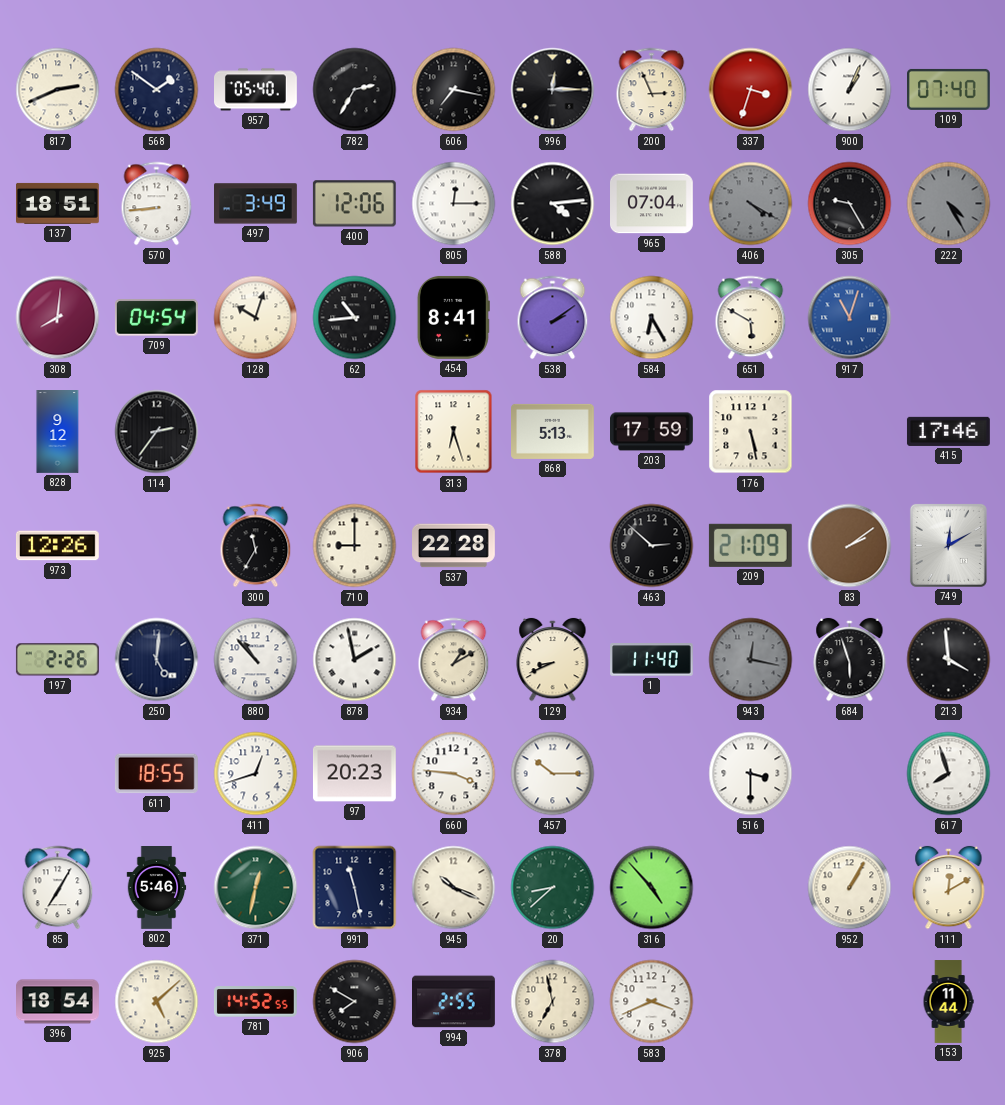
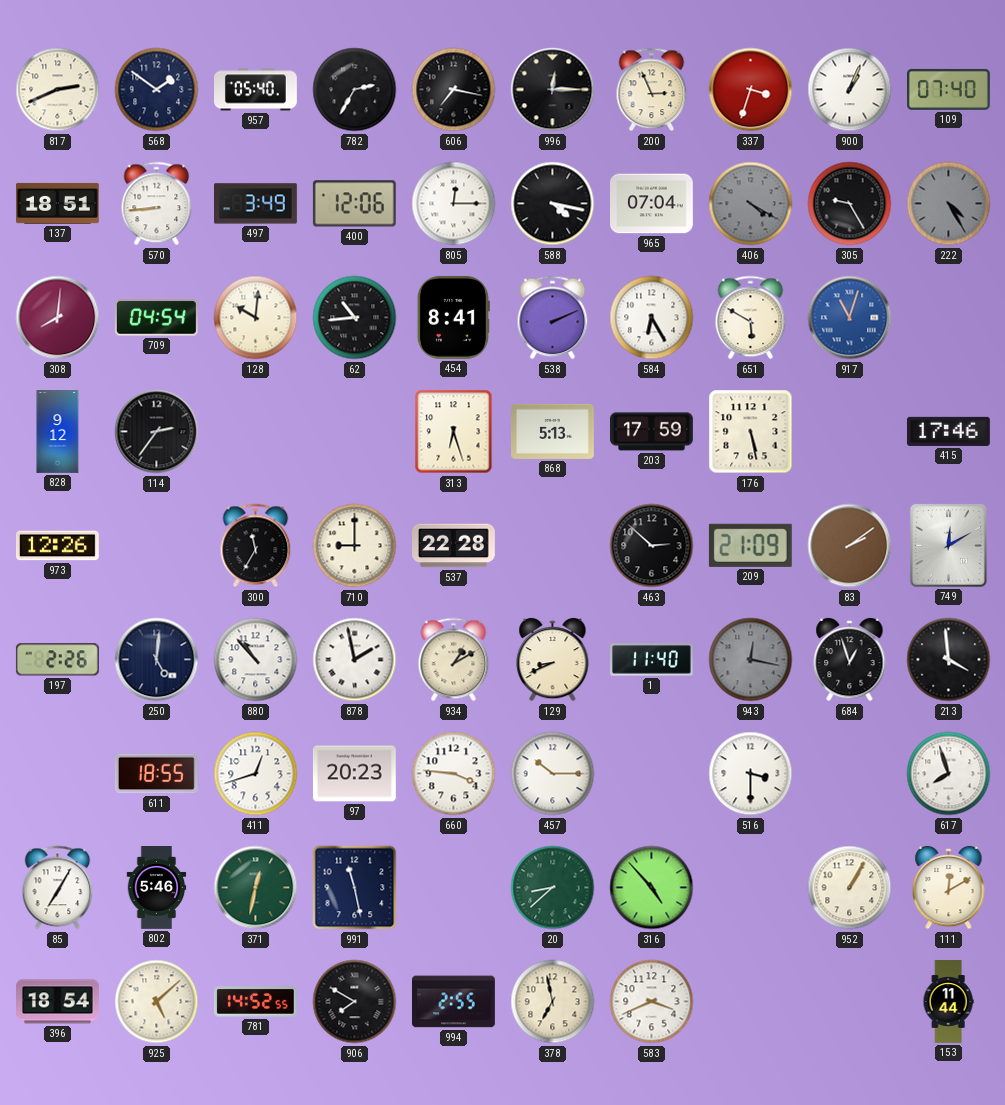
588: 4:14 -> 4:17
128: 10:03 -> 10:01
538: 2:09 -> 2:11
684: 5:57 -> 12:57
945: 10:19 -> none
